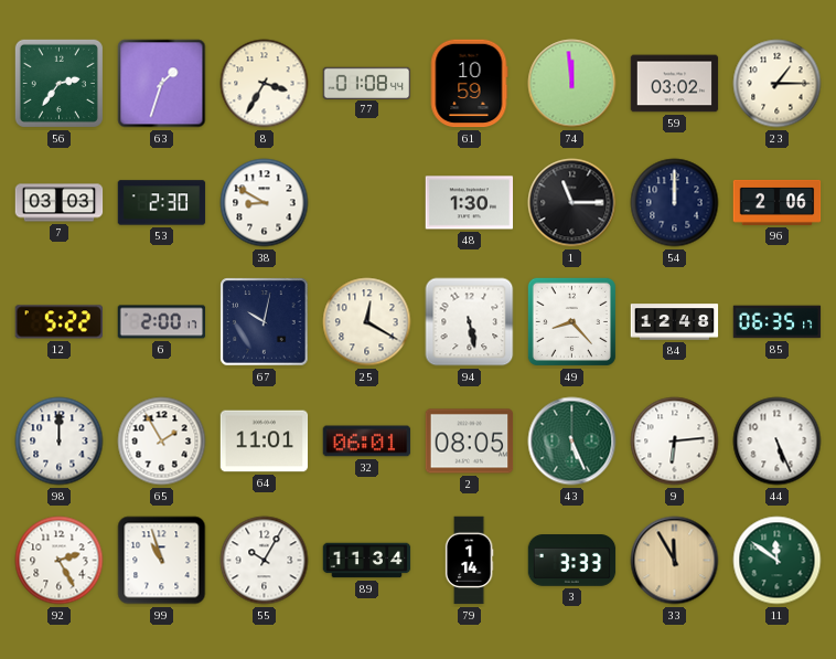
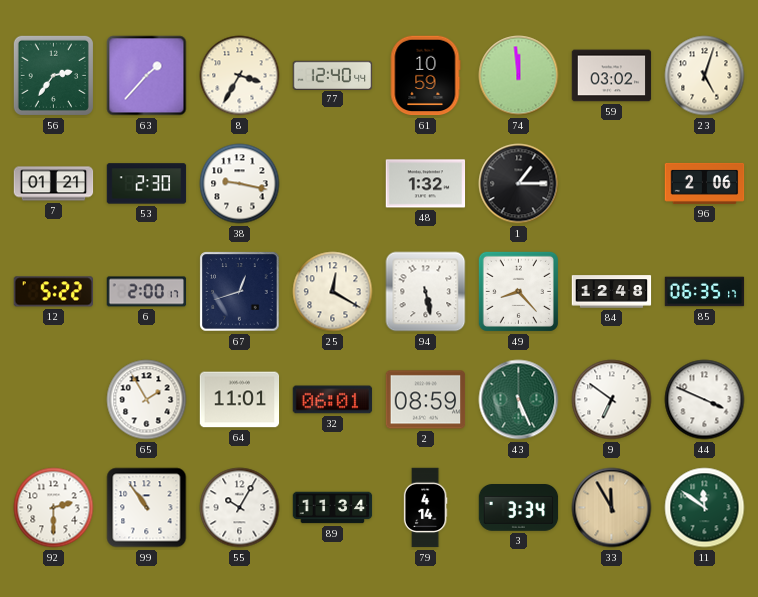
63: 1:33 -> 1:37
77: 01:08 -> 12:40
23: 1:15 -> 5:03
7: 03:03 -> 01:21
38: 8:50 -> 9:17
48: 1:30 -> 1:32
1: 11:15 -> 1:15
54: 12:00 -> none
67: 10:02 -> 12:42
98: 12:00 -> none
2: 08:05 -> 08:59
9: 6:14 -> 6:51
44: 5:26 -> 3:49
92: 2:25 -> 2:30
99: 10:57 -> 10:54
79: 1:14 -> 4:14
3: 3:33 -> 3:34
